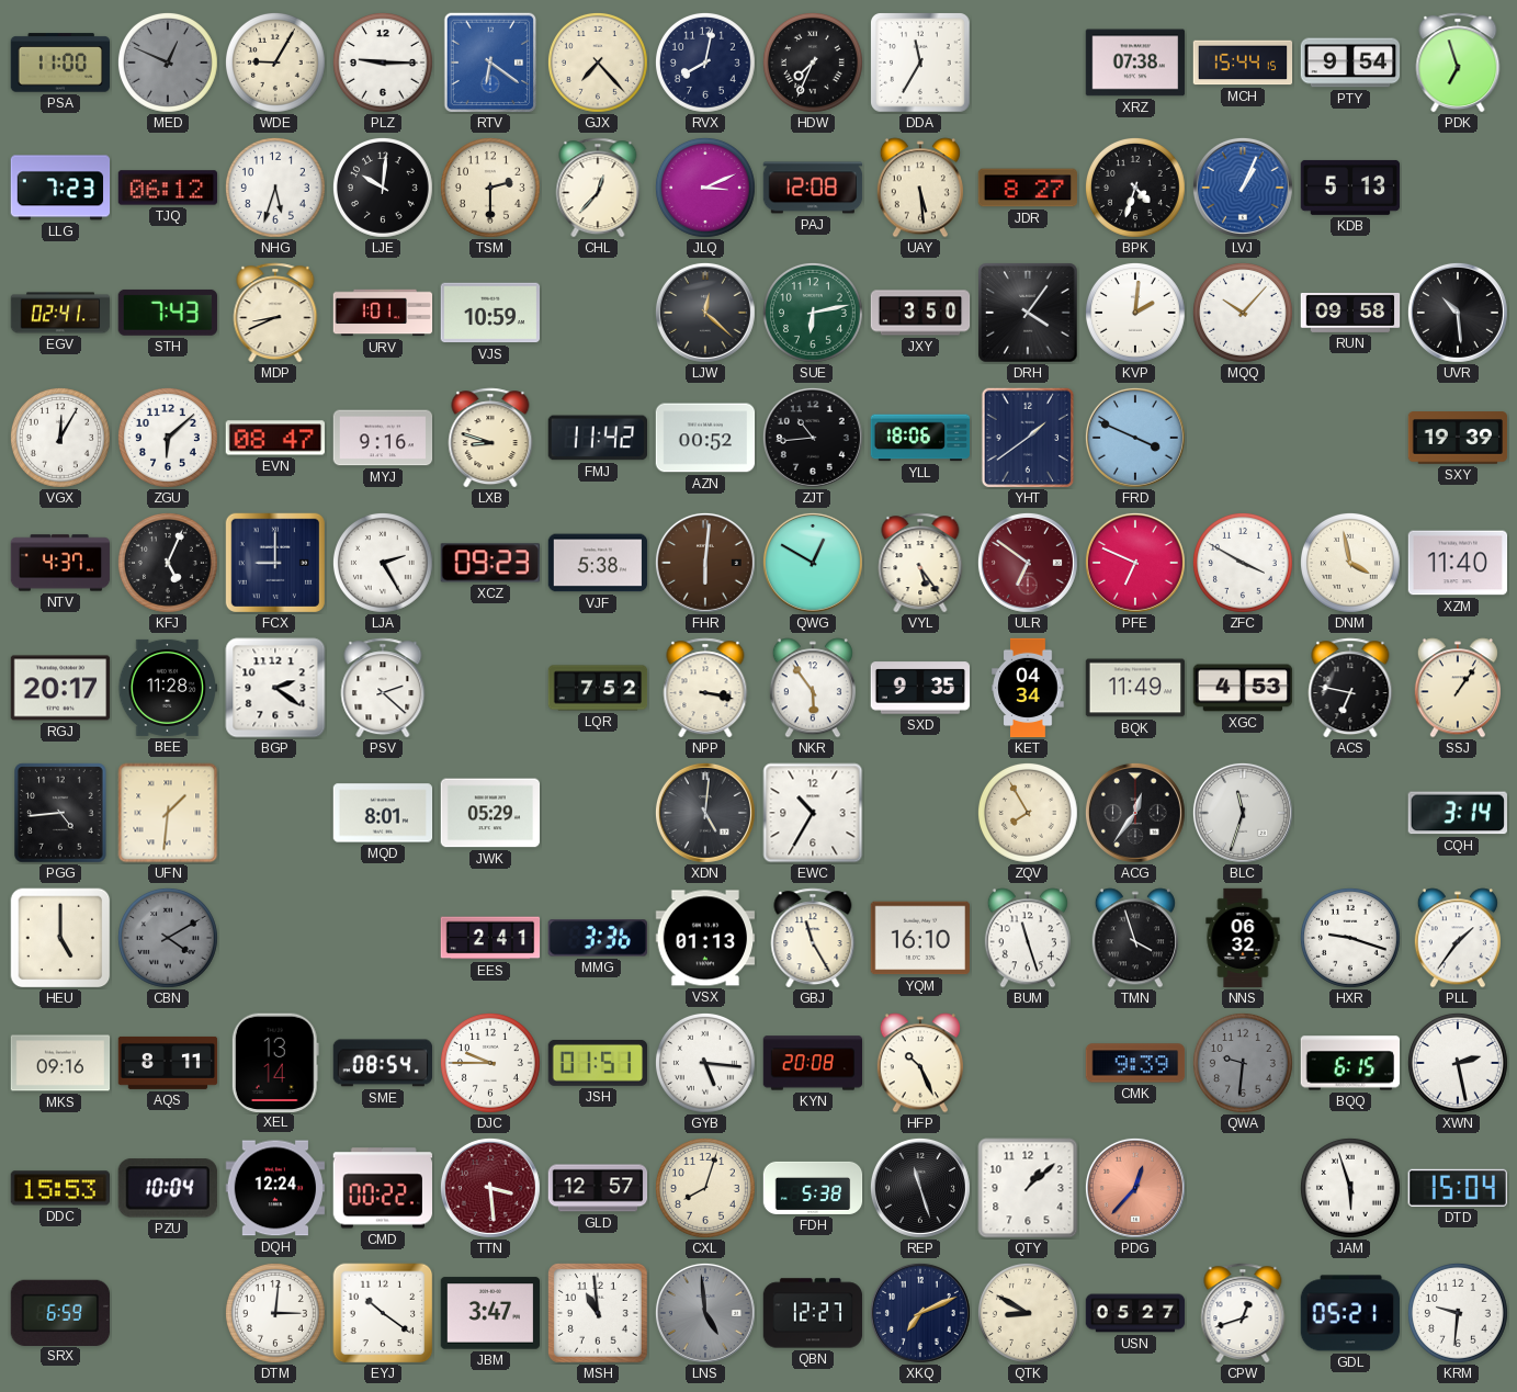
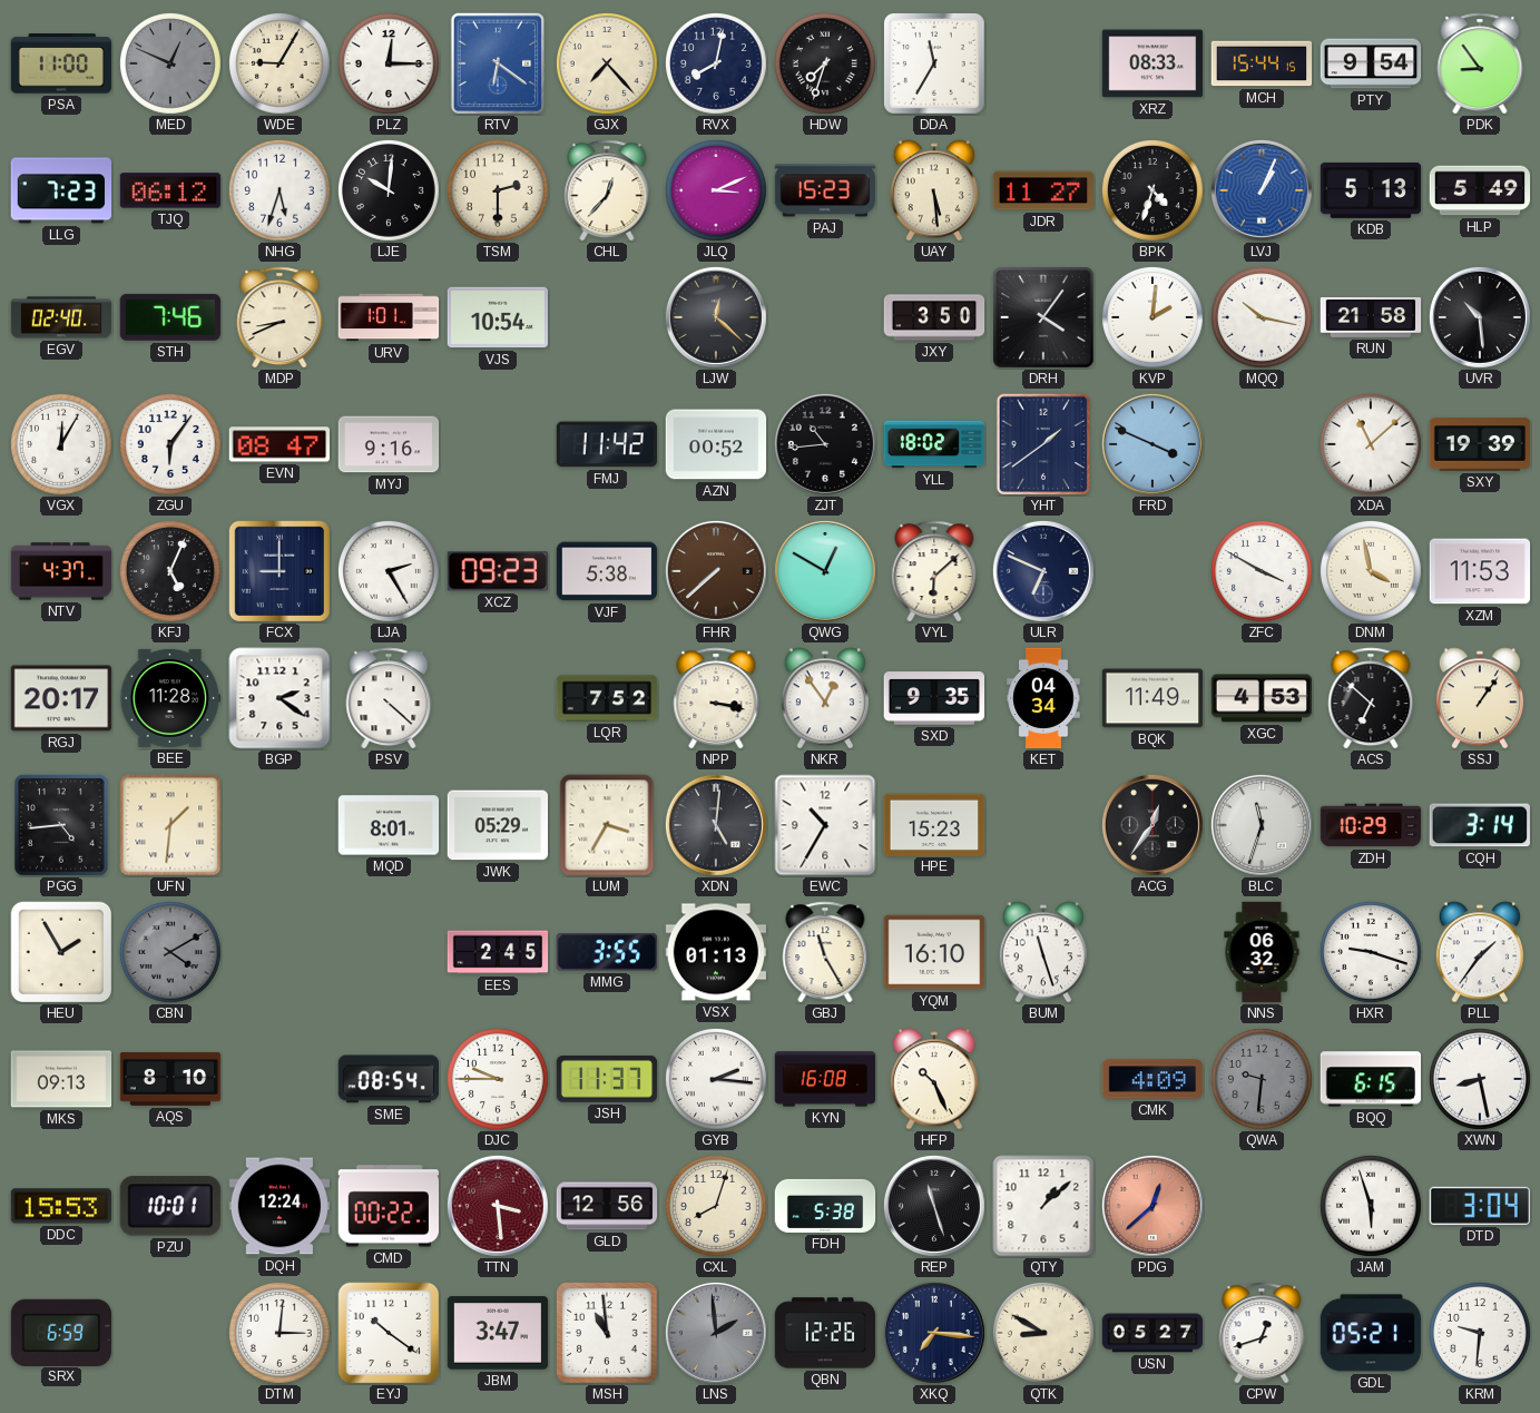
PLZ: 9:15 -> 12:15
HDW: 7:34 -> 7:33
XRZ: 07:38 -> 08:33
PDK: 6:57 -> 8:54
PAJ: 12:08 -> 15:23
JDR: 8:27 -> 11:27
HLP: none -> 5:49
EGV: 02:41 -> 02:40
STH: 7:43 -> 7:46
VJS: 10:59 -> 10:54
SUE: 6:13 -> none
MQQ: 10:07 -> 10:17
RUN: 09:58 -> 21:58
ZGU: 6:08 -> 6:06
LXB: 8:48 -> none
YLL: 18:06 -> 18:02
XDA: none -> 11:08
FHR: 6:01 -> 7:38
VYL: 5:24 -> 6:08
ULR: 6:51 -> 6:49
ULR dial: burgundy -> navy
PFE: 6:49 -> none
XZM: 11:40 -> 11:53
PSV: 2:22 -> 4:22
NKR: 5:54 -> 12:54
ACS: 6:47 -> 6:52
LUM: none -> 3:35
HPE: none -> 15:23
ZQV: 7:55 -> none
ZDH: none -> 10:29
HEU: 5:00 -> 1:55
EES: 2:41 -> 2:45
MMG: 3:36 -> 3:55
TMN: 3:57 -> none
MKS: 09:16 -> 09:13
AQS: 8:11 -> 8:10
XEL: 13:14 -> none
JSH: 01:51 -> 11:37
GYB: 5:16 -> 2:16
KYN: 20:08 -> 16:08
CMK: 9:39 -> 4:09
XWN: 2:28 -> 8:28
PZU: 10:04 -> 10:01
GLD: 12:57 -> 12:56
PDG: 12:37 -> 12:38
DTD: 15:04 -> 3:04
LNS: 4:59 -> 1:59
QBN: 12:27 -> 12:26
XKQ: 7:11 -> 7:16
